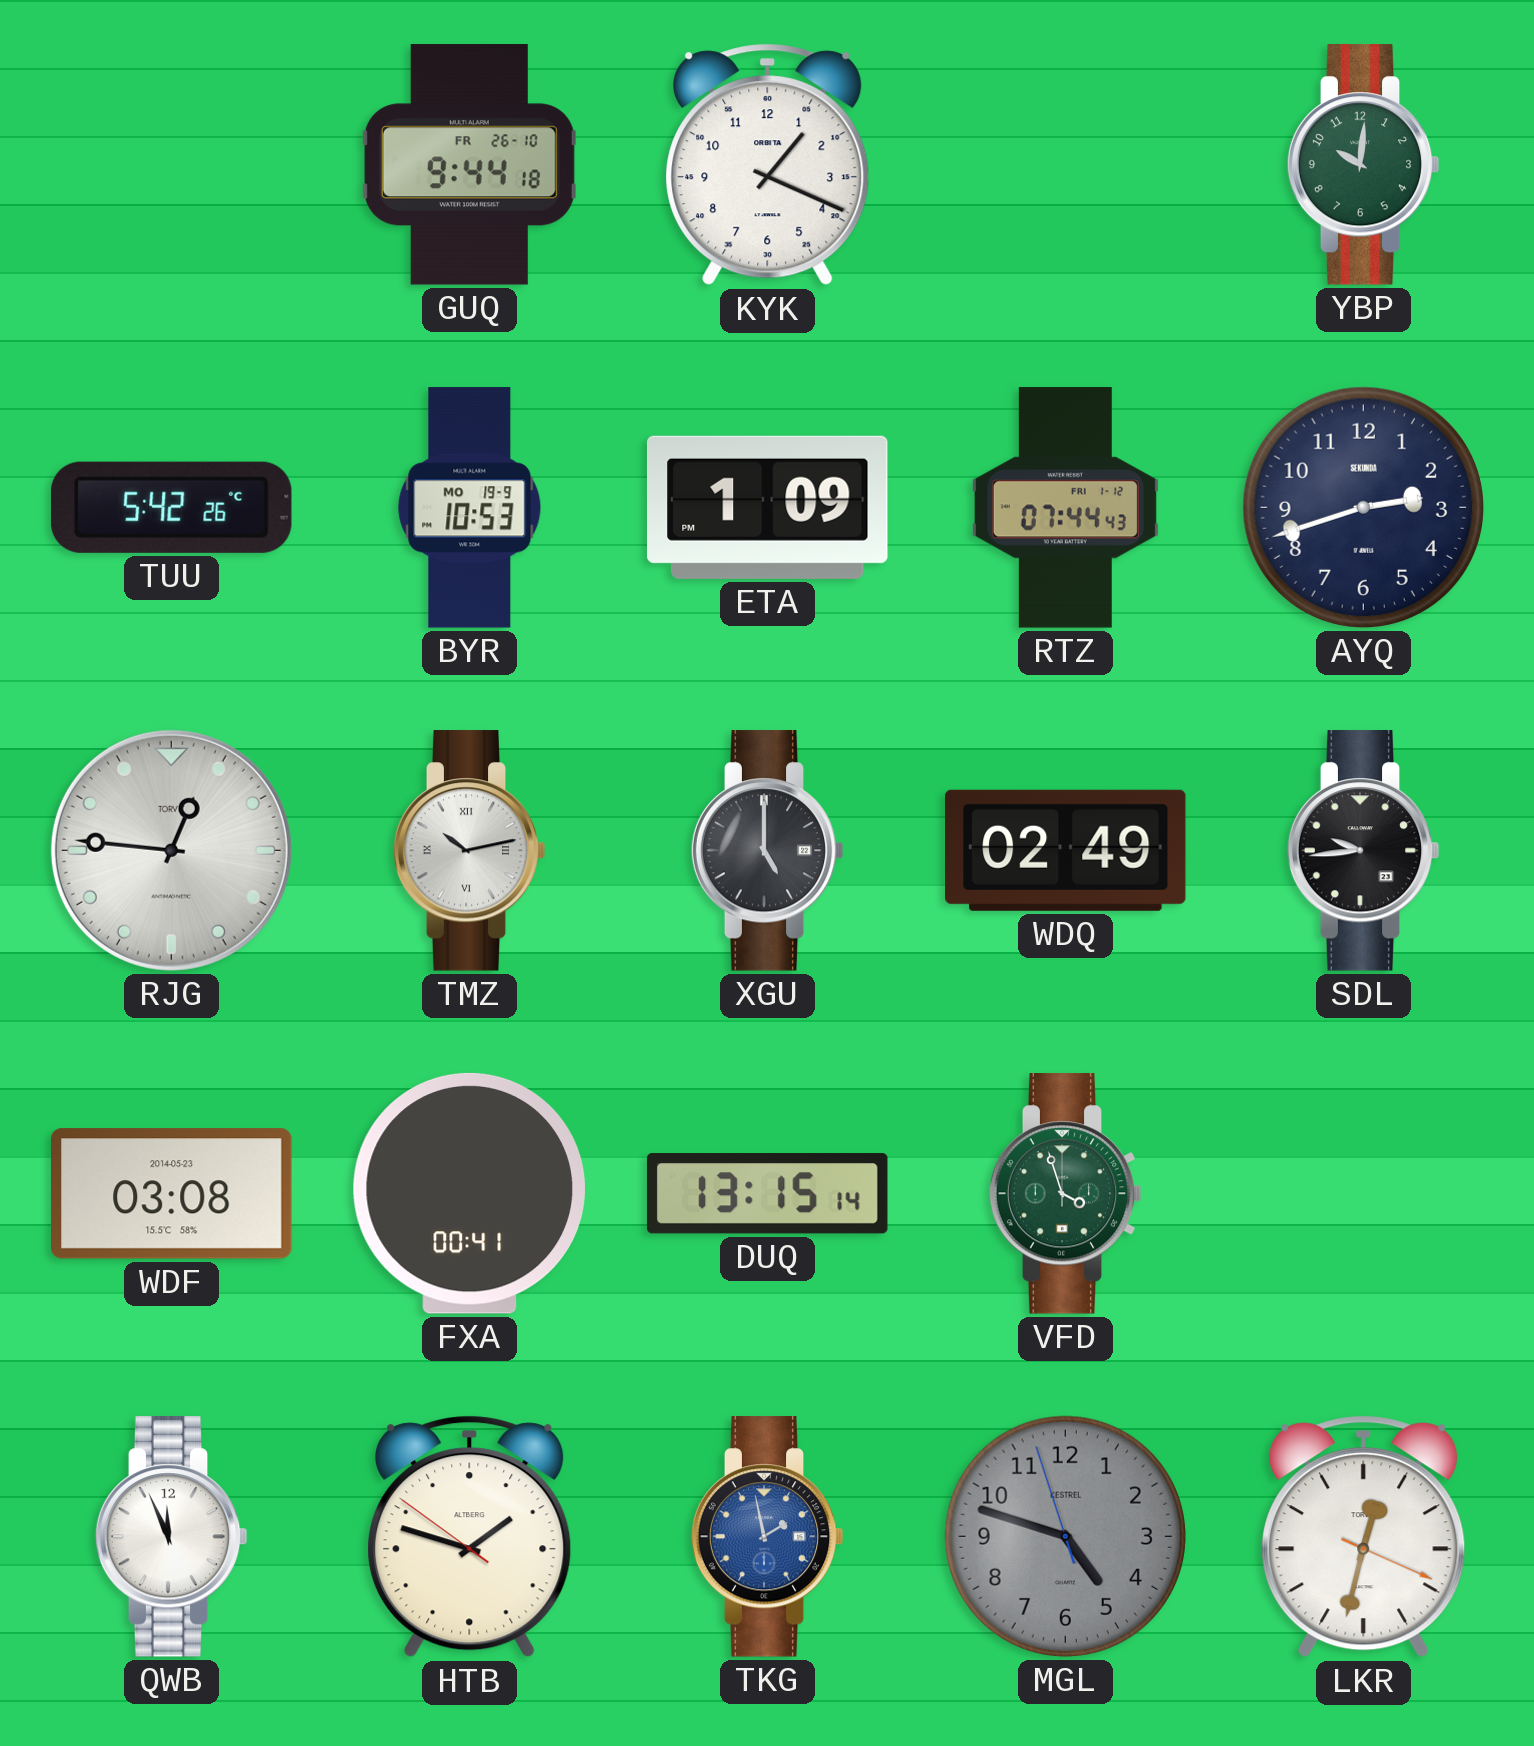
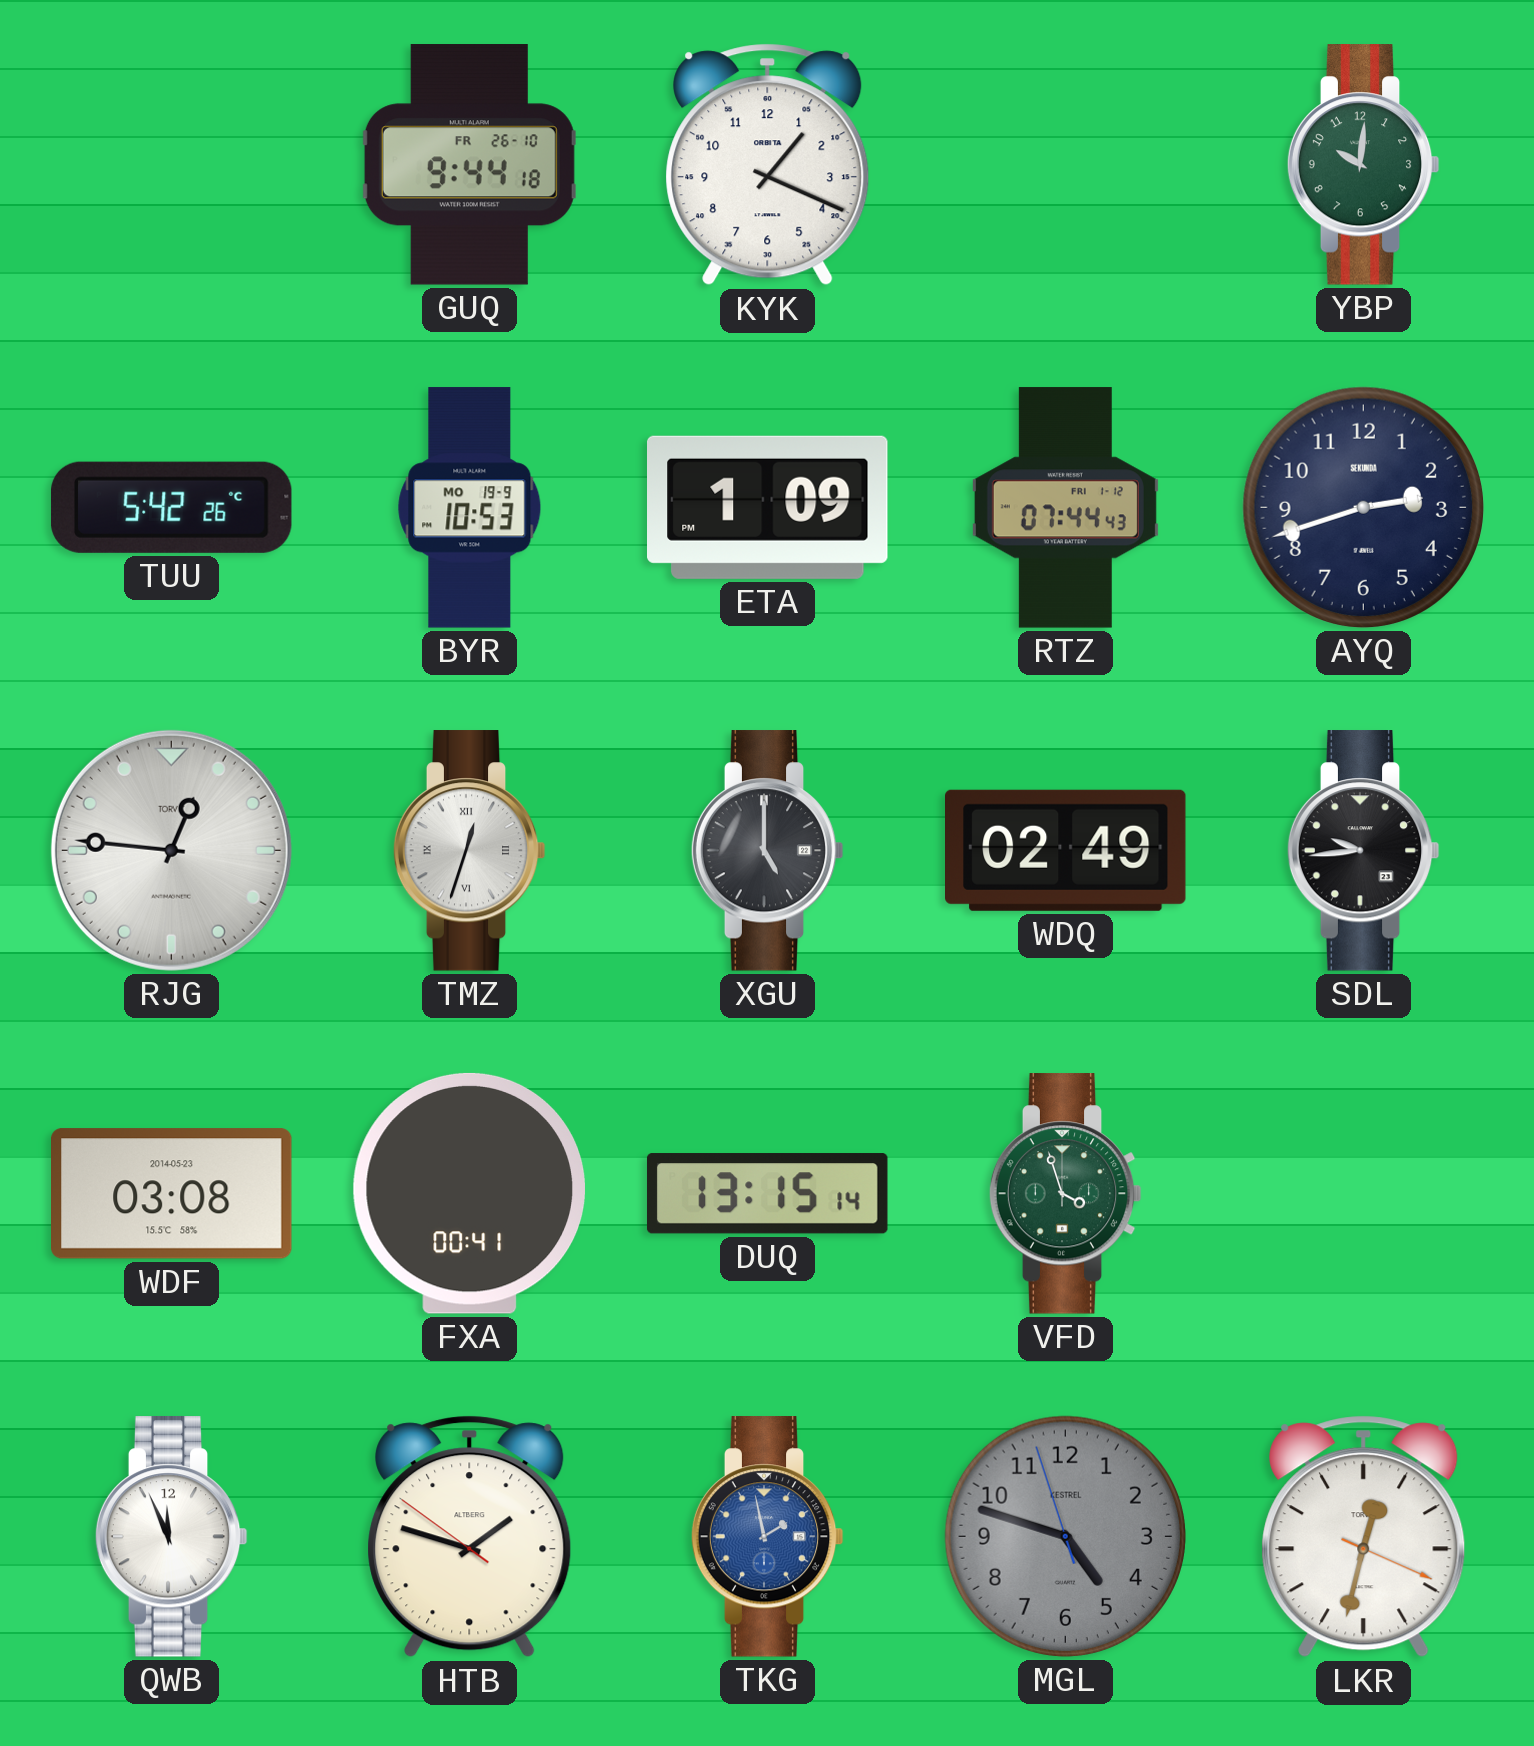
TMZ: 10:13 -> 12:33
